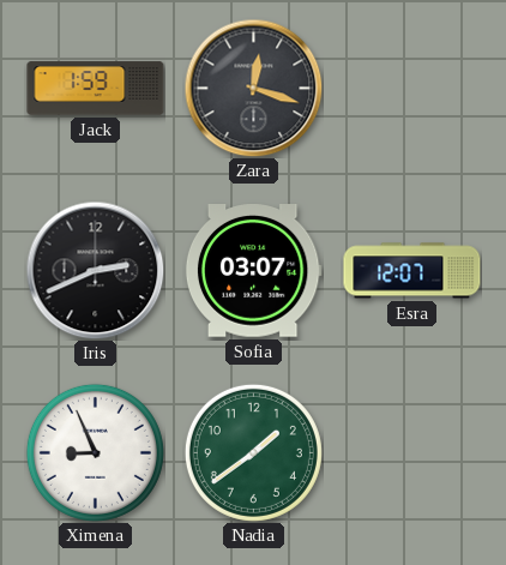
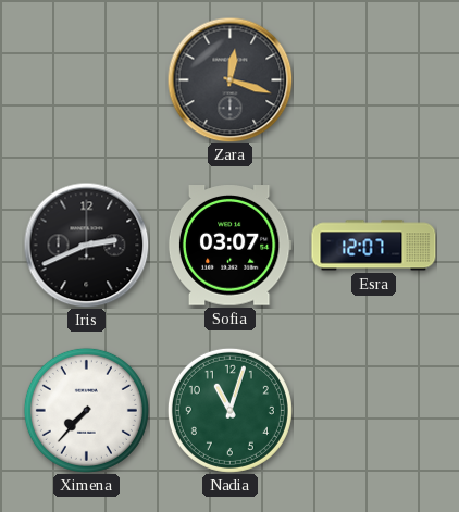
Jack: 1:59 -> none
Ximena: 8:56 -> 7:37
Nadia: 1:39 -> 11:03
